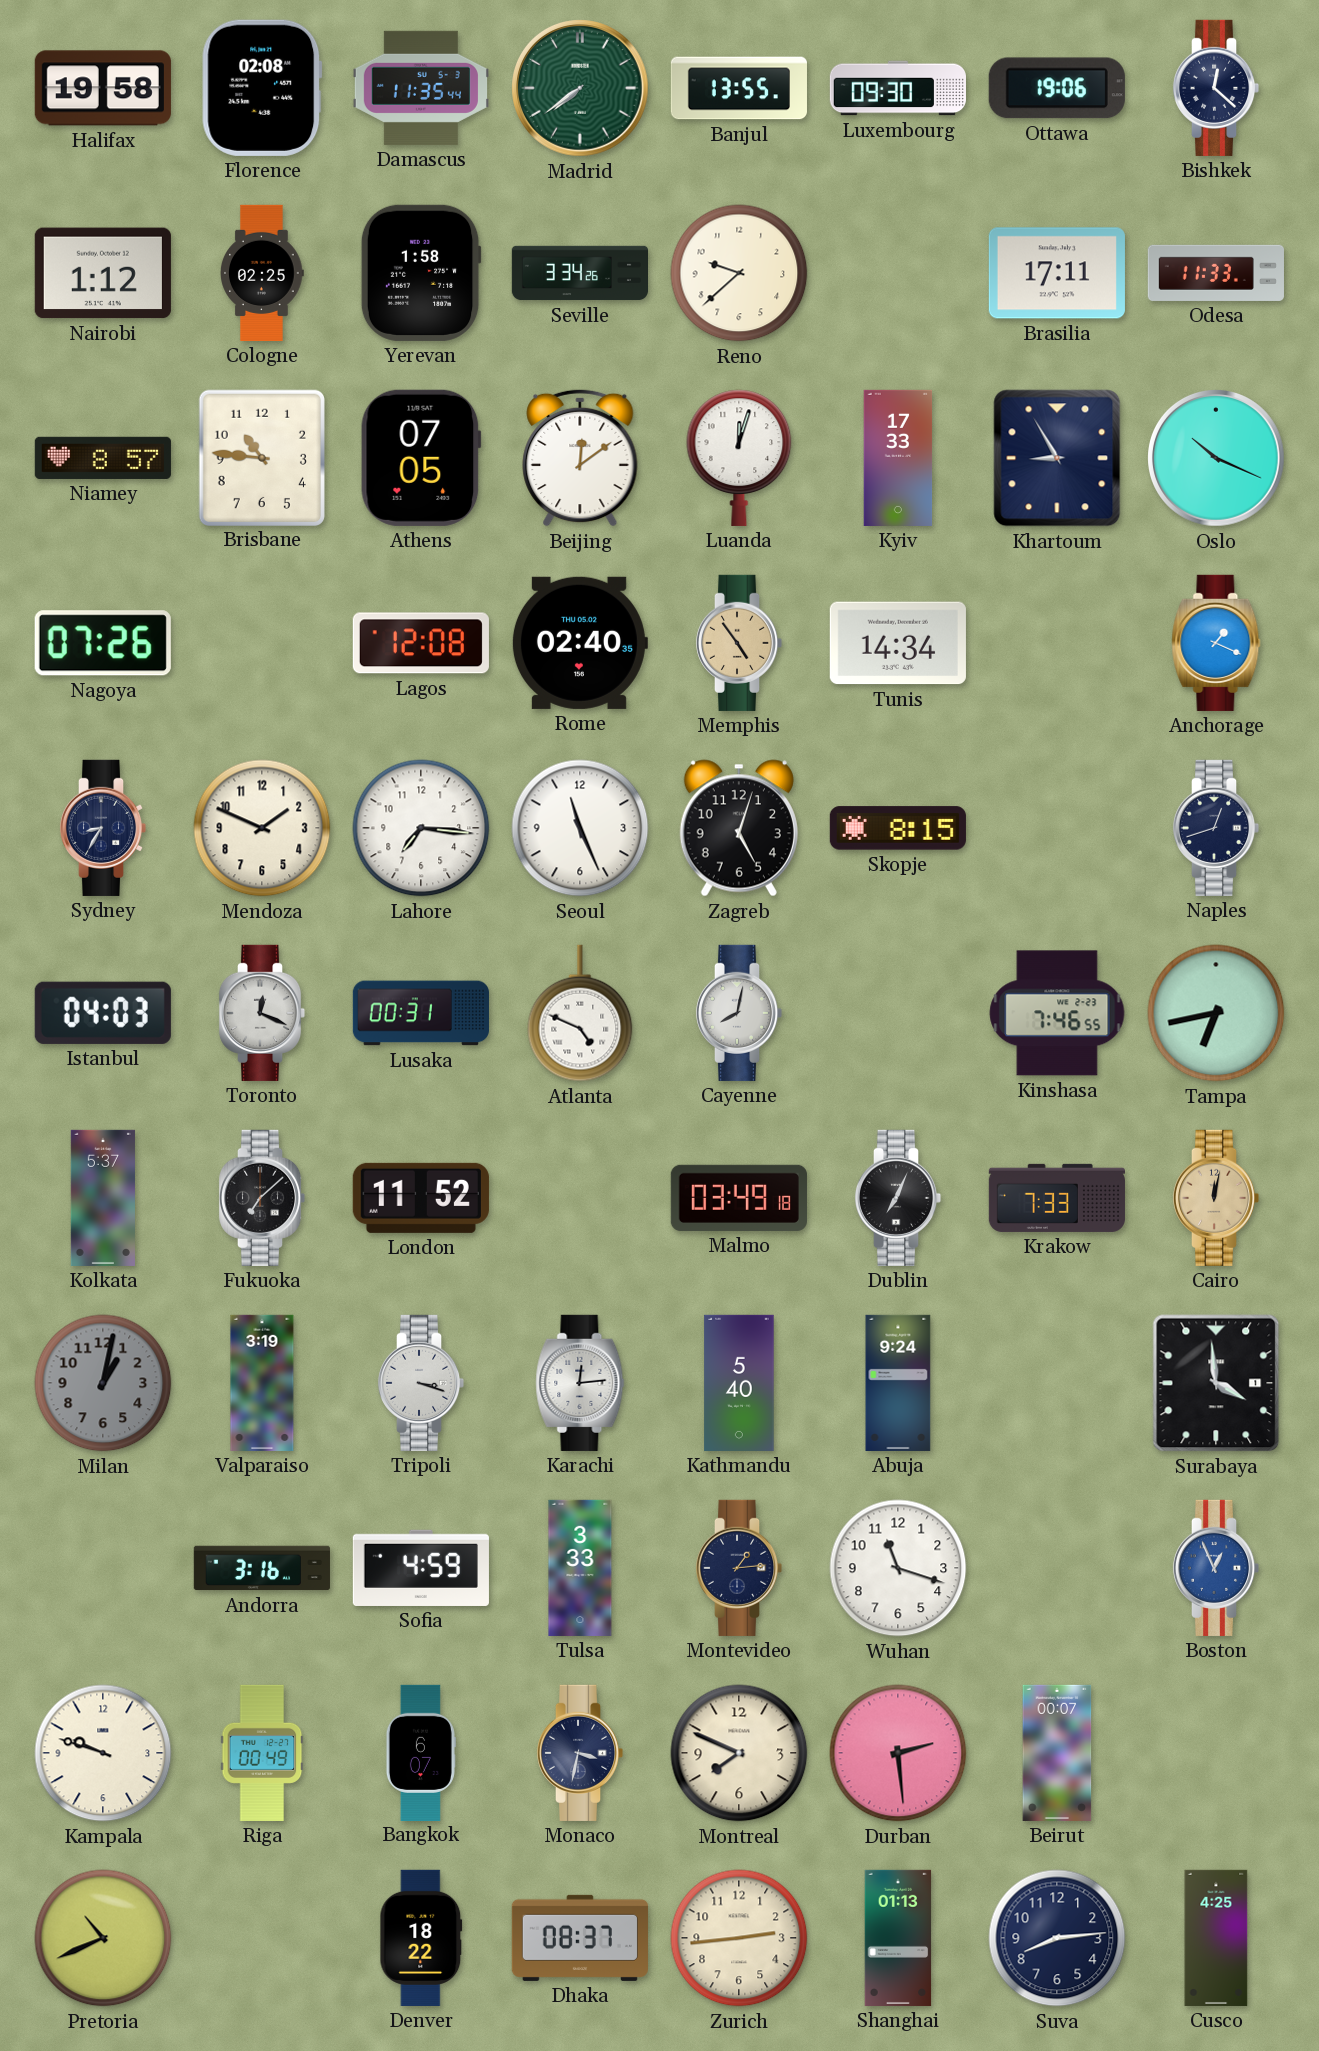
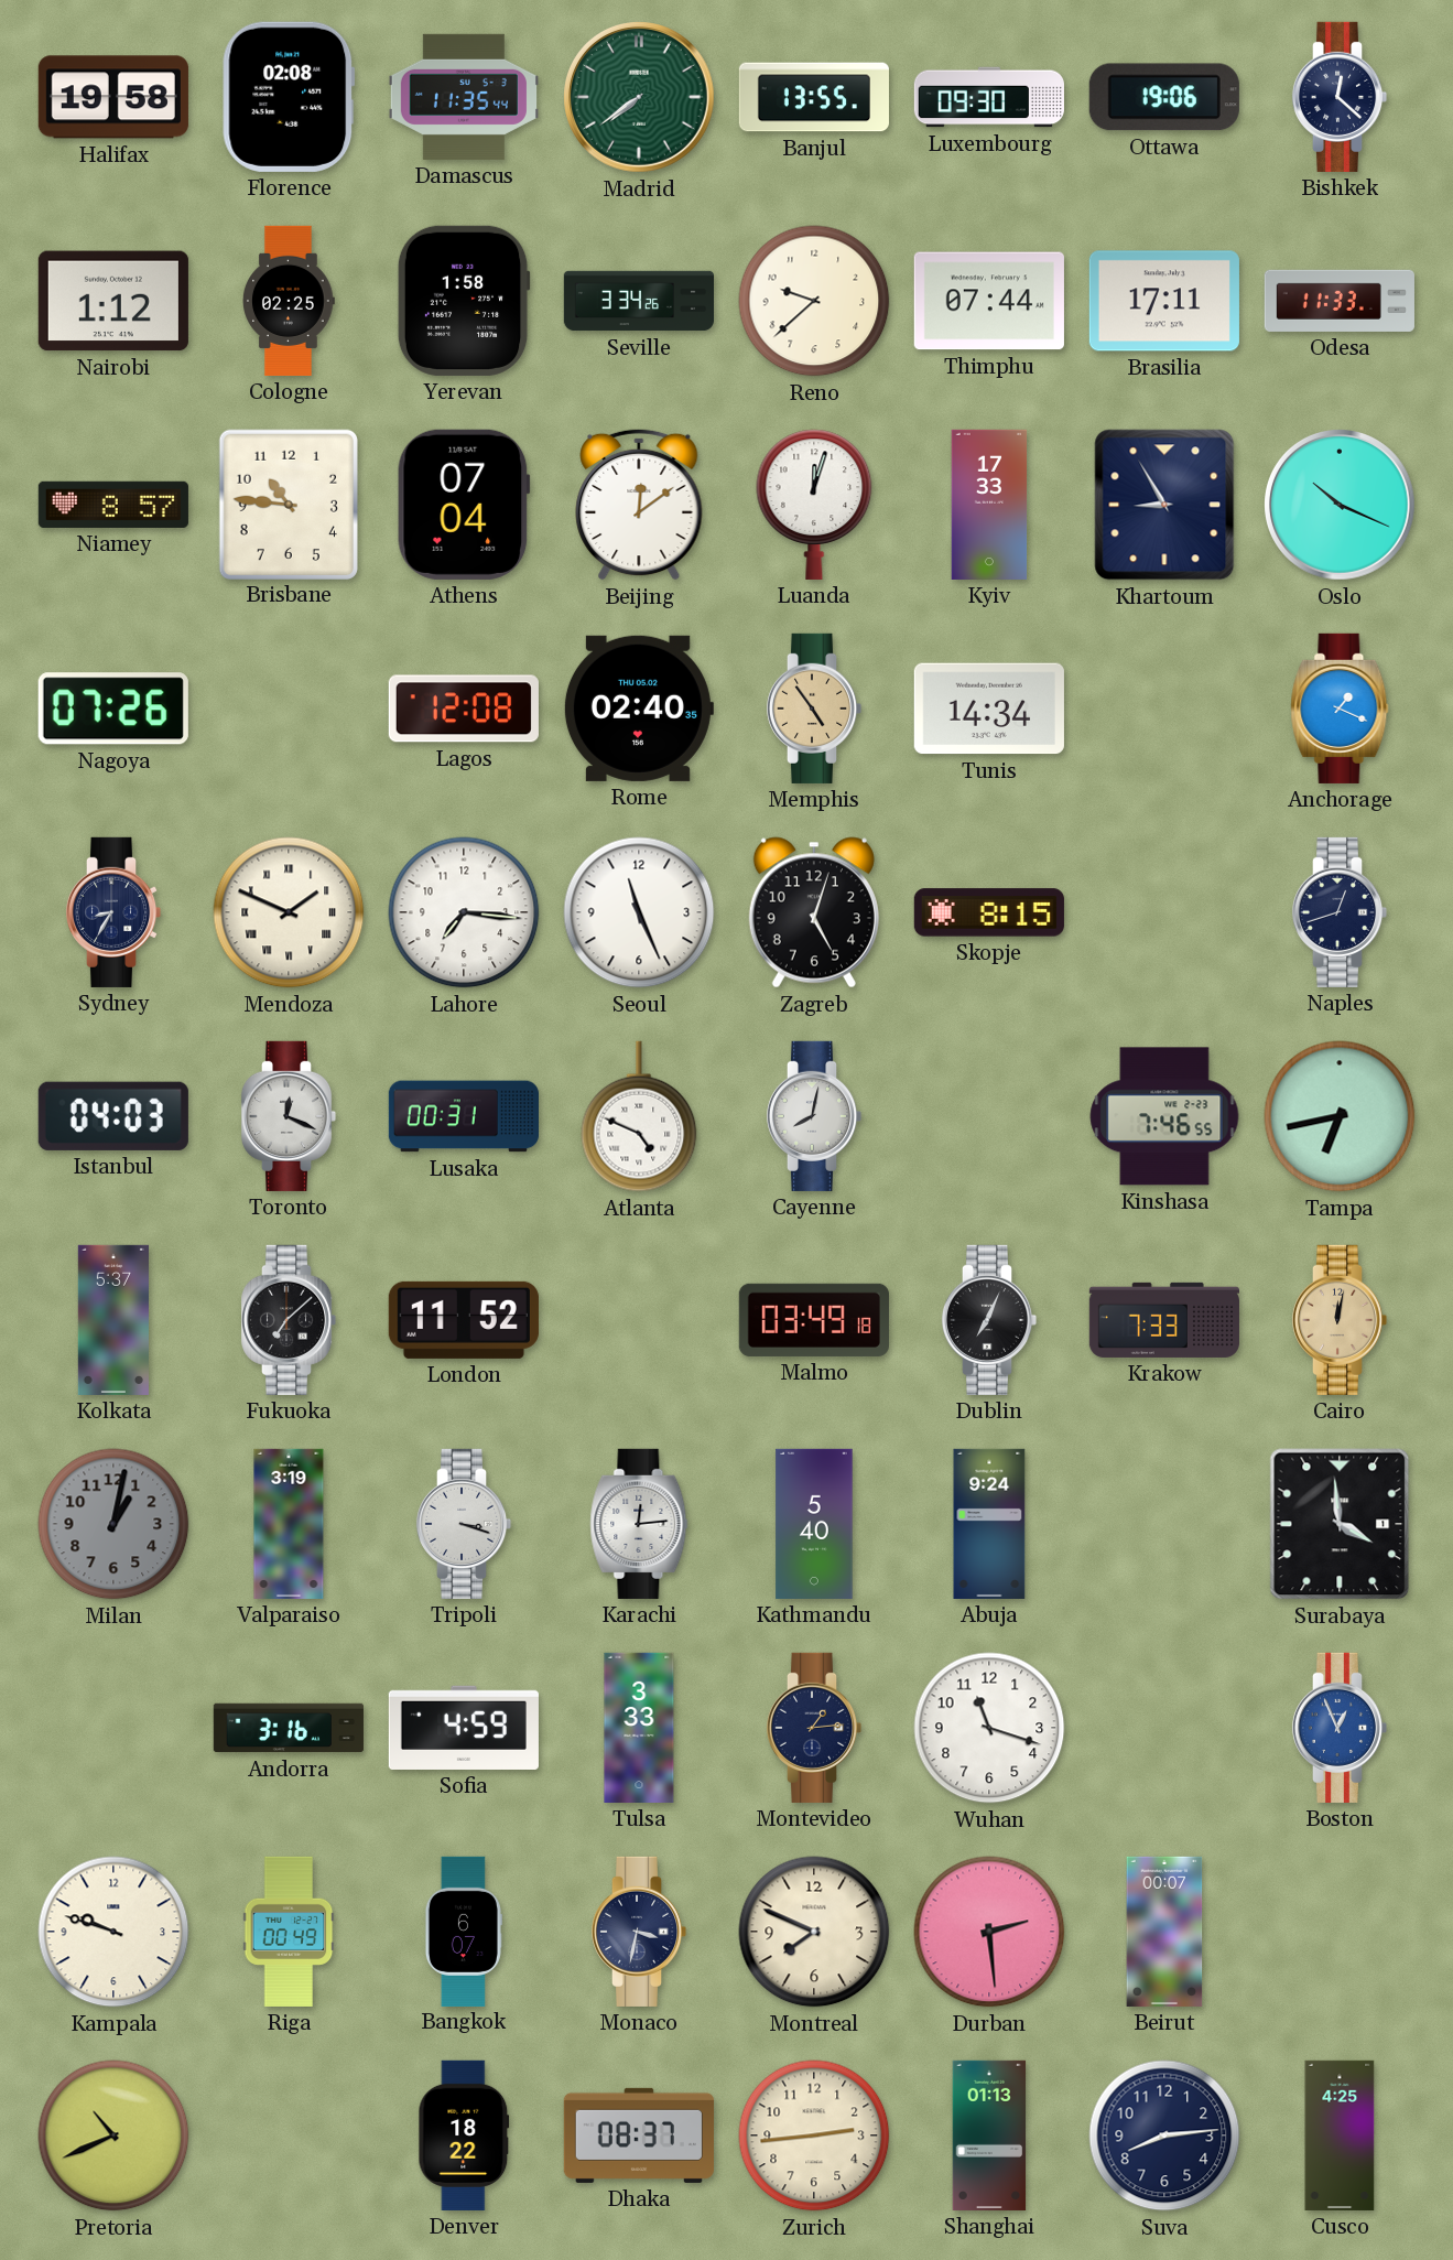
Thimphu: none -> 07:44
Athens: 07:05 -> 07:04
Mendoza numerals: Arabic -> Roman
